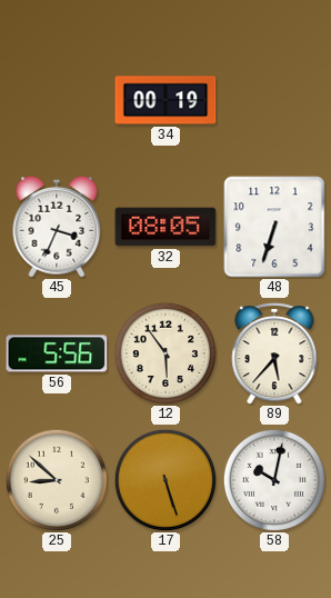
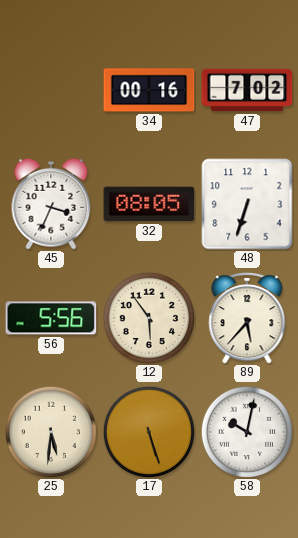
34: 00:19 -> 00:16
47: none -> 7:02
25: 8:52 -> 5:31
